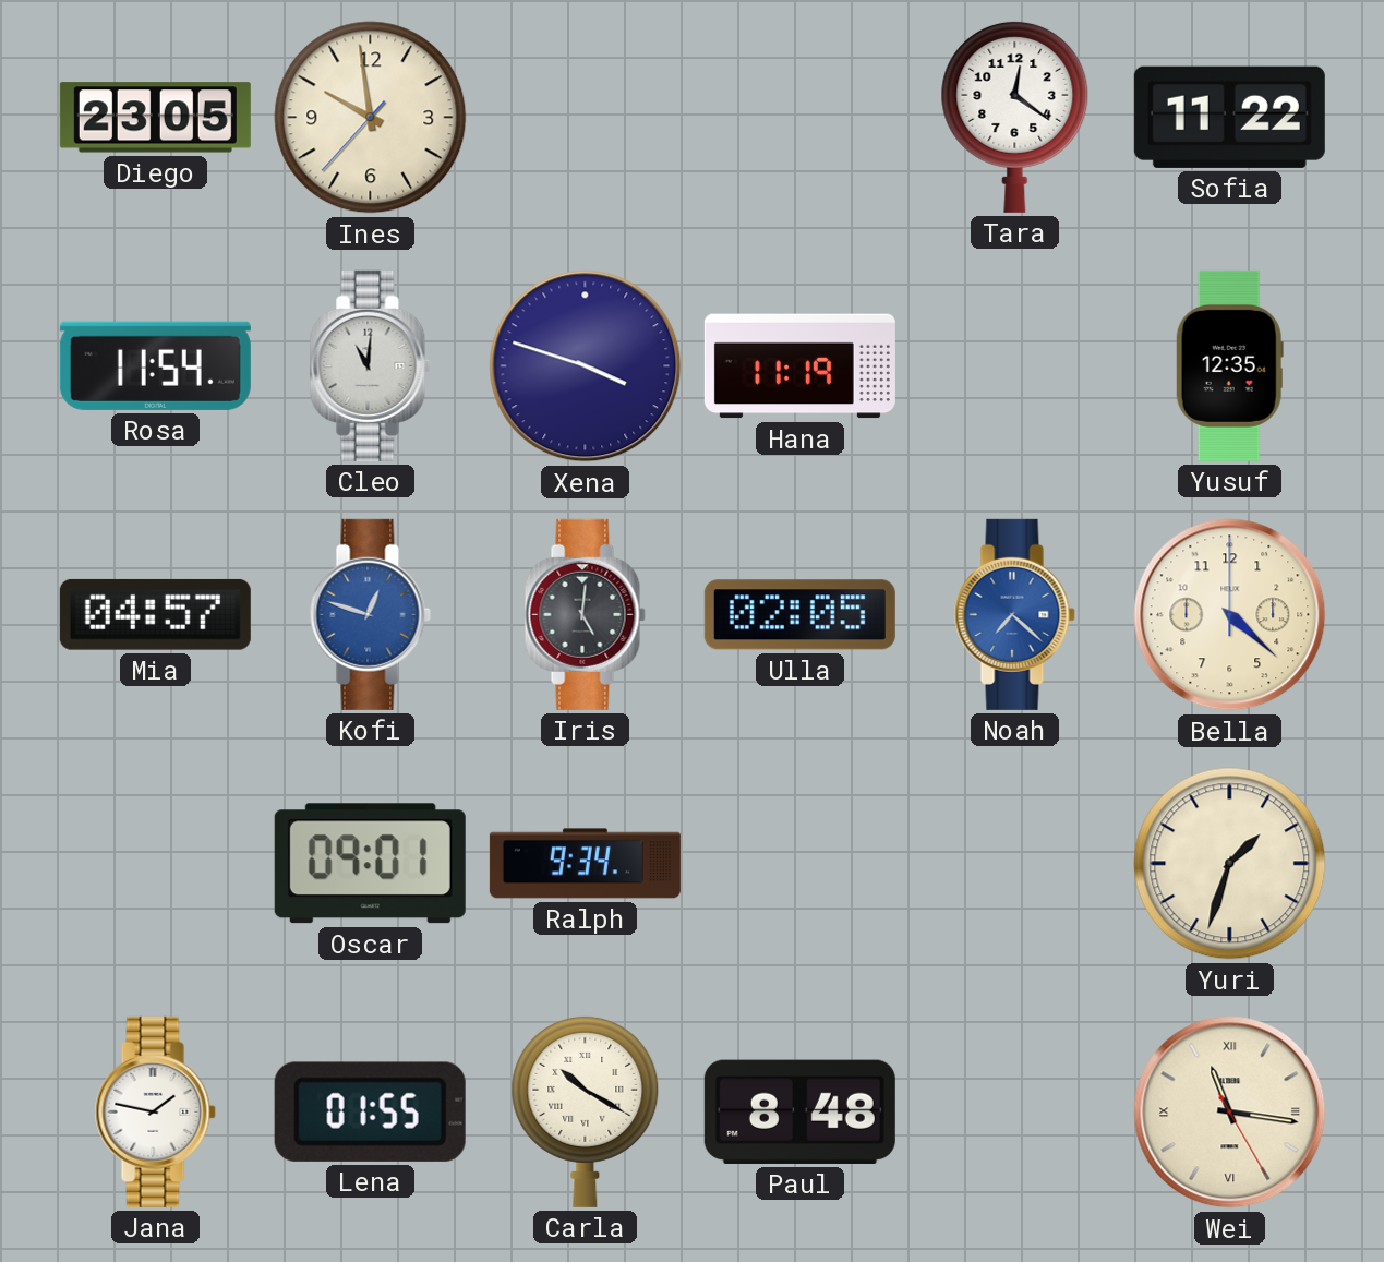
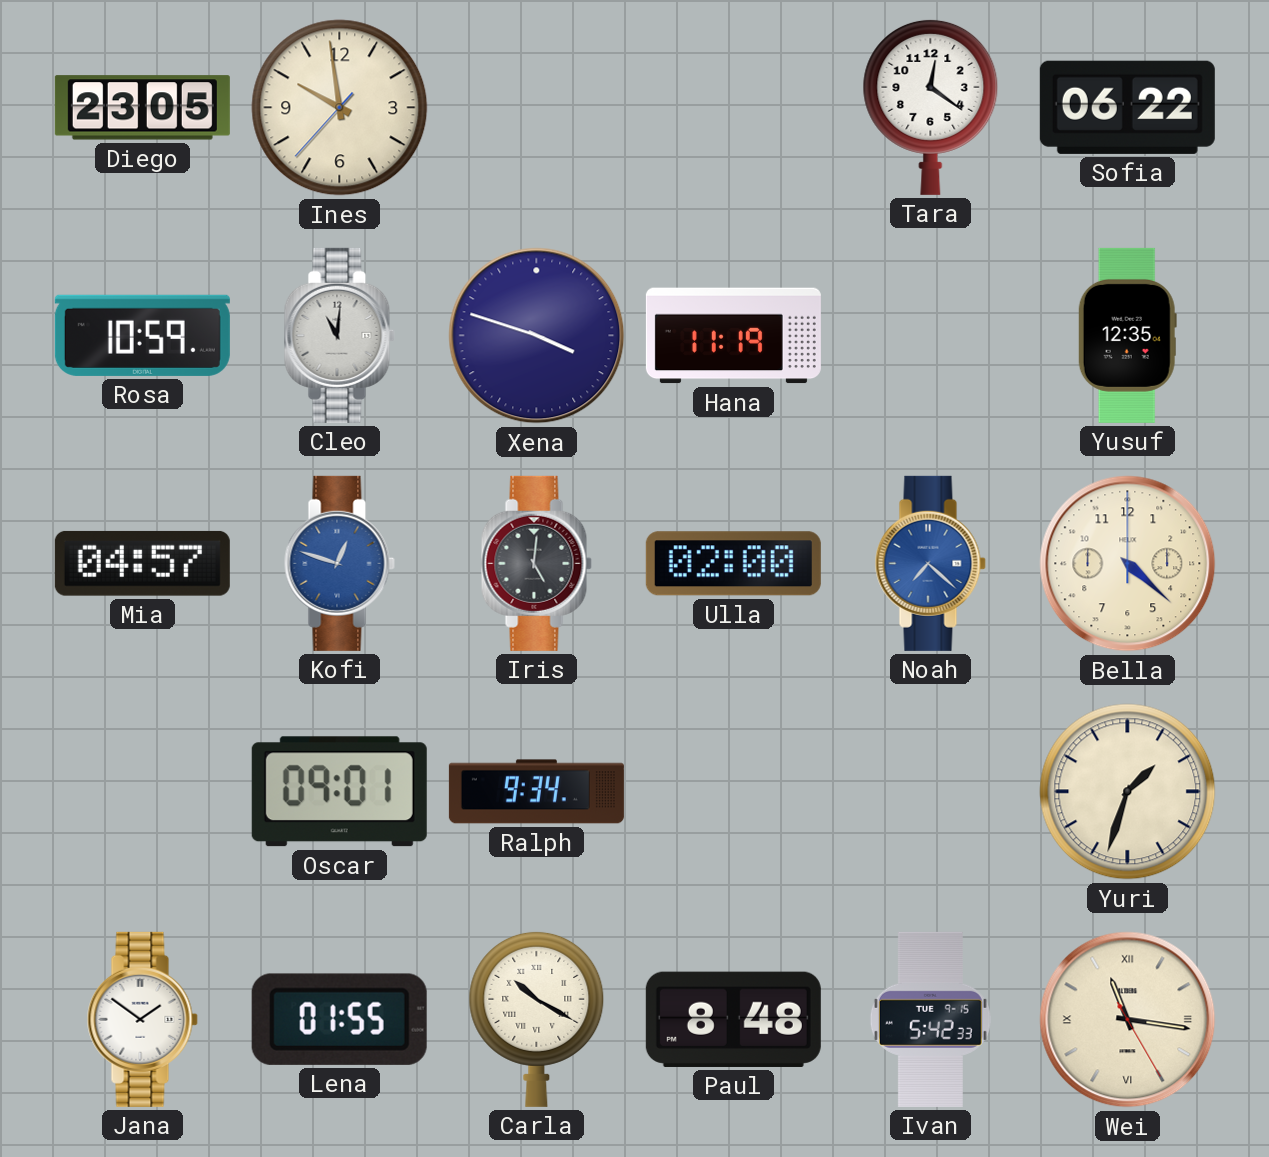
Sofia: 11:22 -> 06:22
Rosa: 11:54 -> 10:59
Ulla: 02:05 -> 02:00
Jana: 1:47 -> 1:51
Ivan: none -> 5:42
